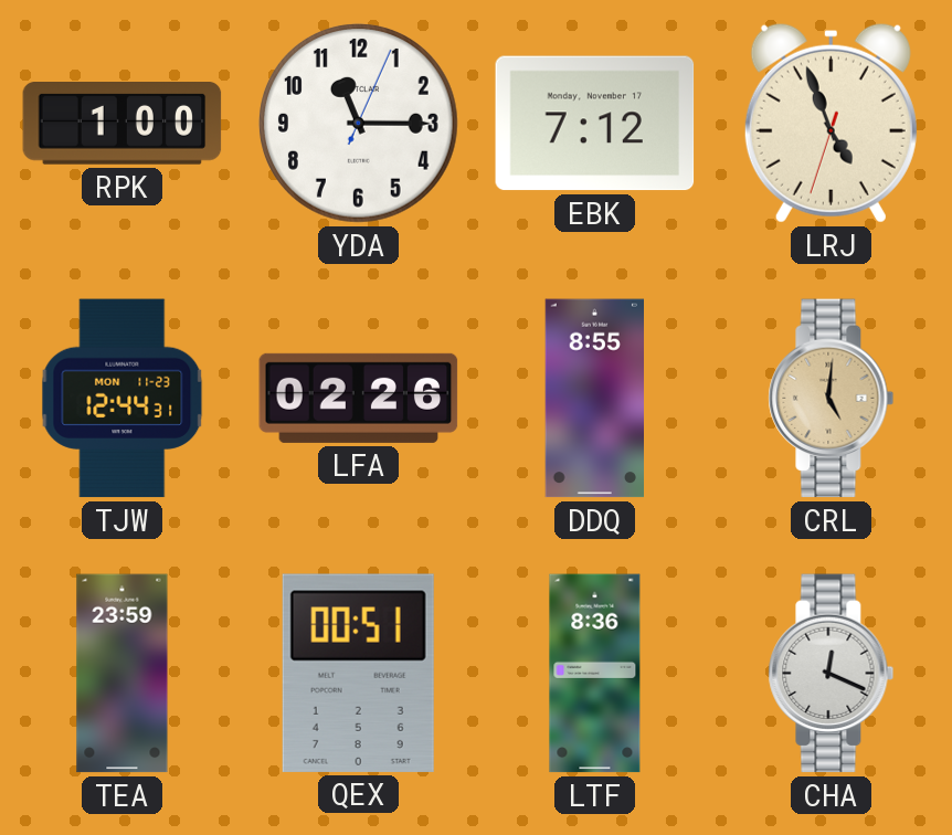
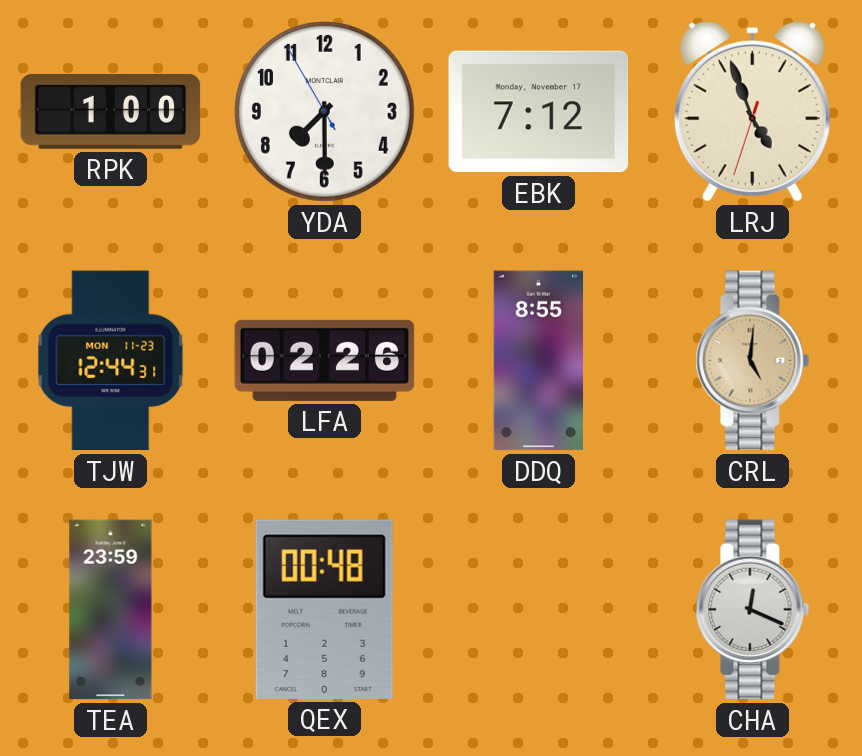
YDA: 11:15 -> 7:29
QEX: 00:51 -> 00:48
LTF: 8:36 -> none
